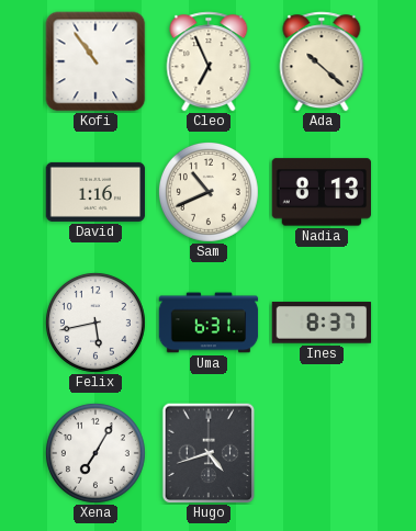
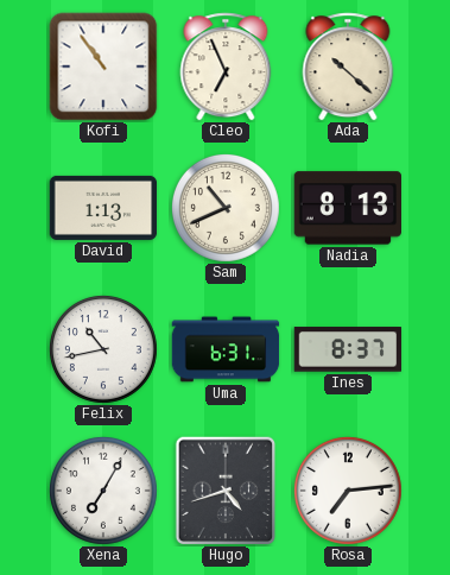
David: 1:16 -> 1:13
Felix: 5:43 -> 10:43
Rosa: none -> 7:14
